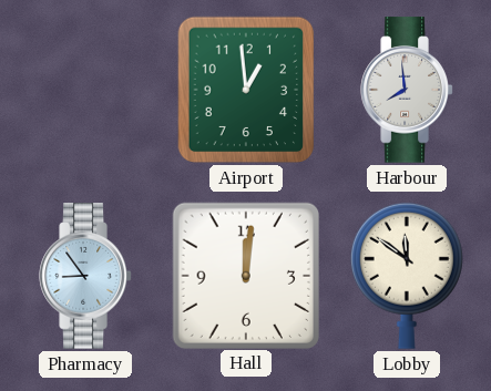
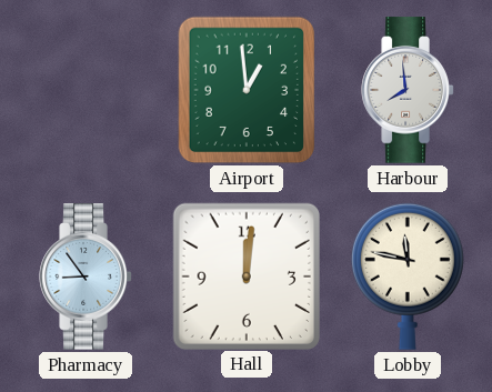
Lobby: 11:51 -> 11:47
